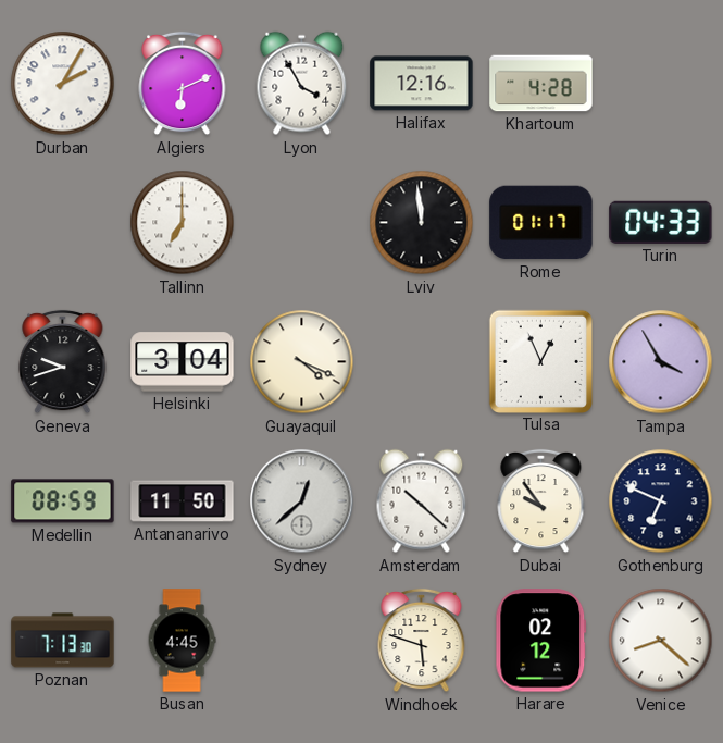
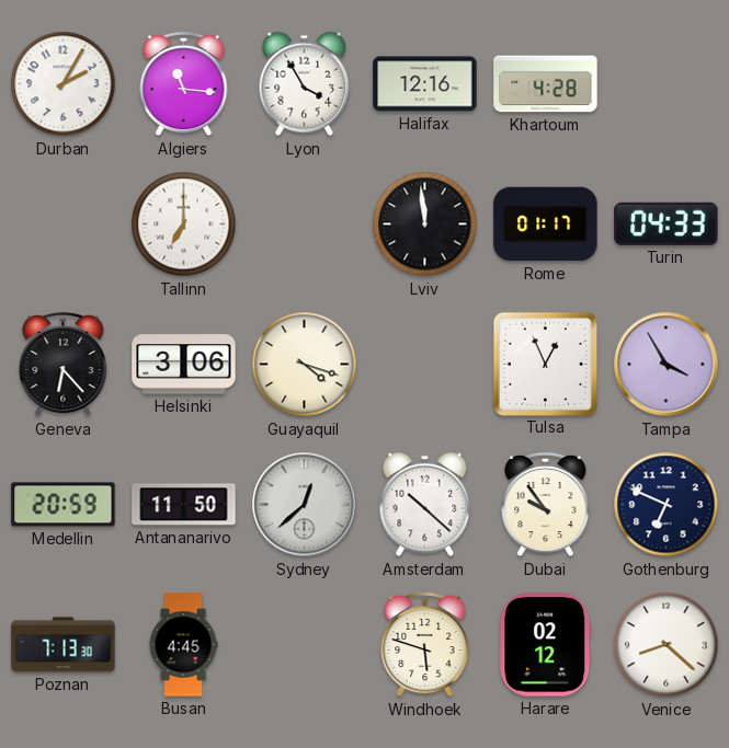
Algiers: 6:11 -> 11:16
Geneva: 9:42 -> 6:23
Helsinki: 3:04 -> 3:06
Guayaquil: 4:19 -> 4:18
Medellin: 08:59 -> 20:59
